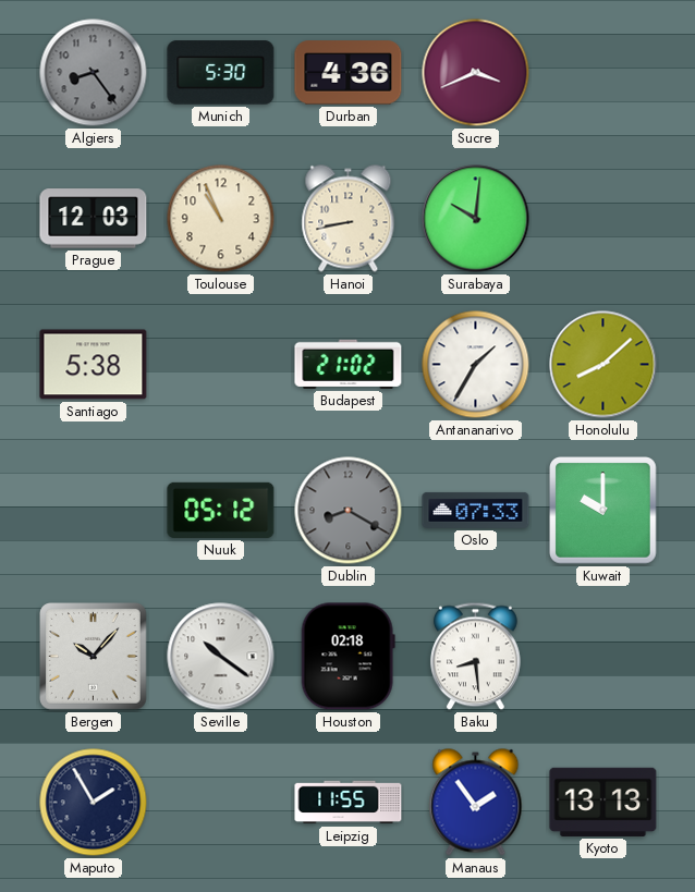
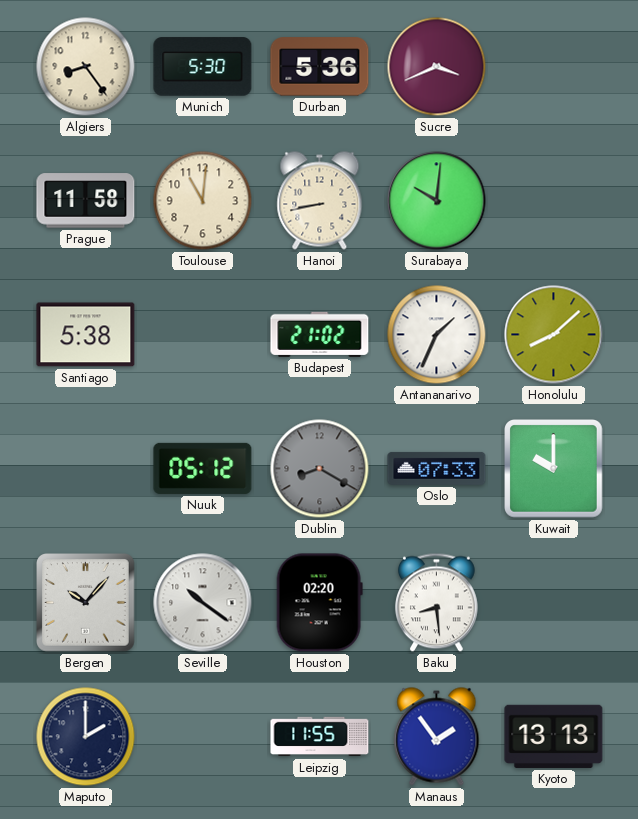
Algiers dial: grey -> cream
Durban: 4:36 -> 5:36
Prague: 12:03 -> 11:58
Toulouse: 10:56 -> 11:01
Antananarivo: 1:35 -> 1:34
Houston: 02:18 -> 02:20
Maputo: 1:55 -> 2:00
